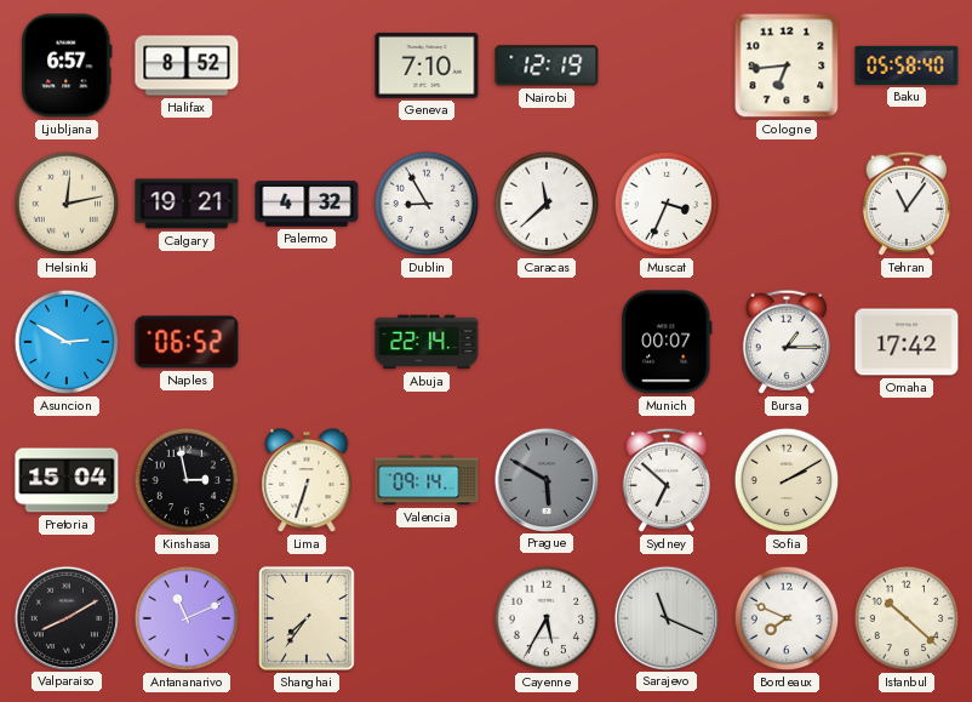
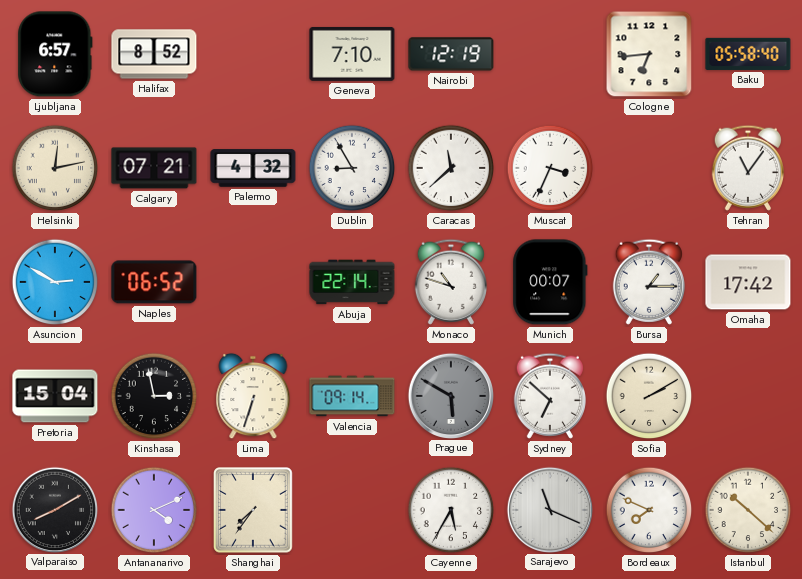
Calgary: 19:21 -> 07:21
Monaco: none -> 10:48
Antananarivo: 11:11 -> 4:11
